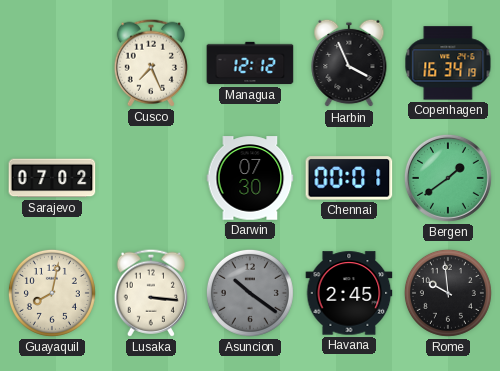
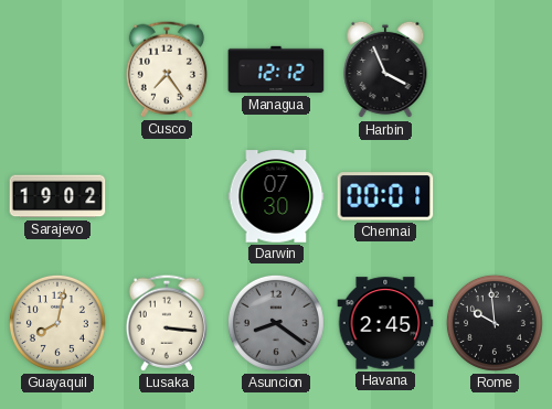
Cusco: 7:26 -> 7:24
Copenhagen: 16:34 -> none
Sarajevo: 07:02 -> 19:02
Bergen: 1:39 -> none
Asuncion: 10:21 -> 8:21
